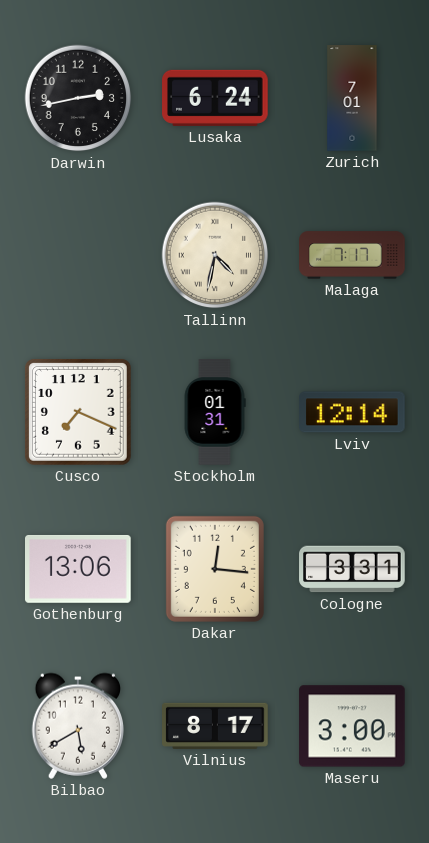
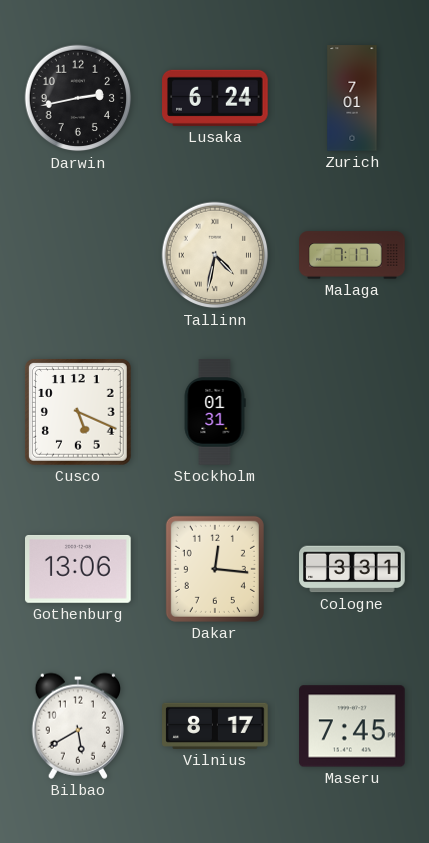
Cusco: 7:19 -> 5:19
Lviv: 12:14 -> none
Maseru: 3:00 -> 7:45
